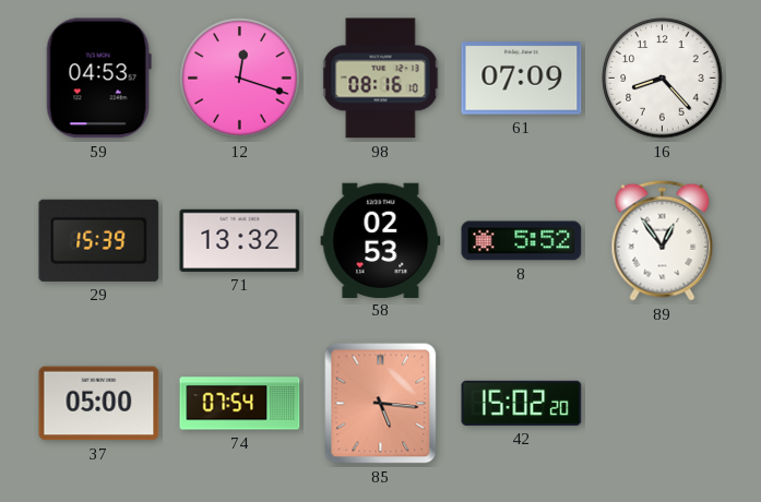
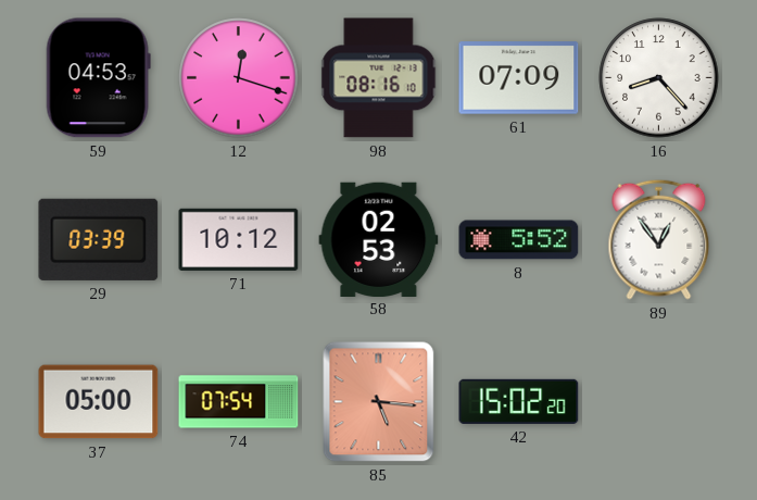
29: 15:39 -> 03:39
71: 13:32 -> 10:12
